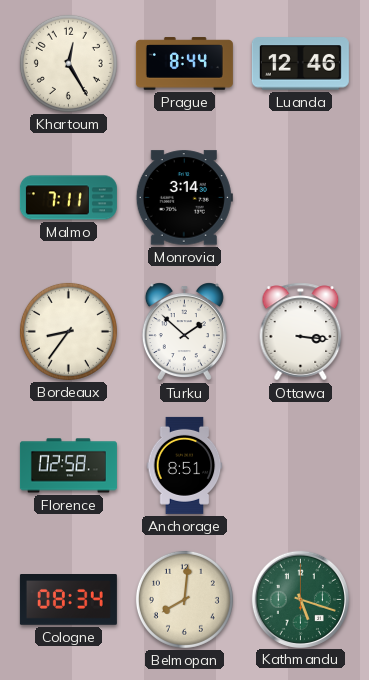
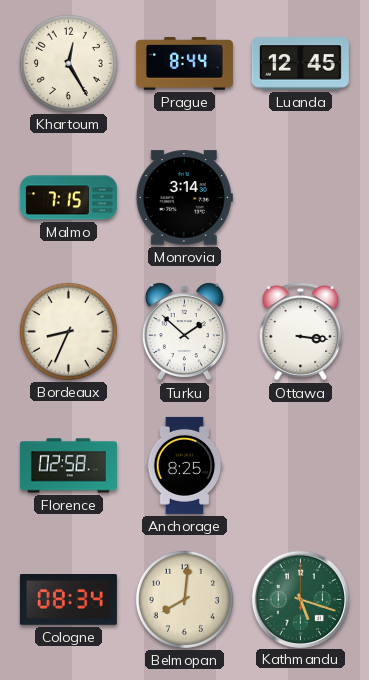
Luanda: 12:46 -> 12:45
Malmo: 7:11 -> 7:15
Bordeaux: 8:36 -> 8:34
Anchorage: 8:51 -> 8:25
